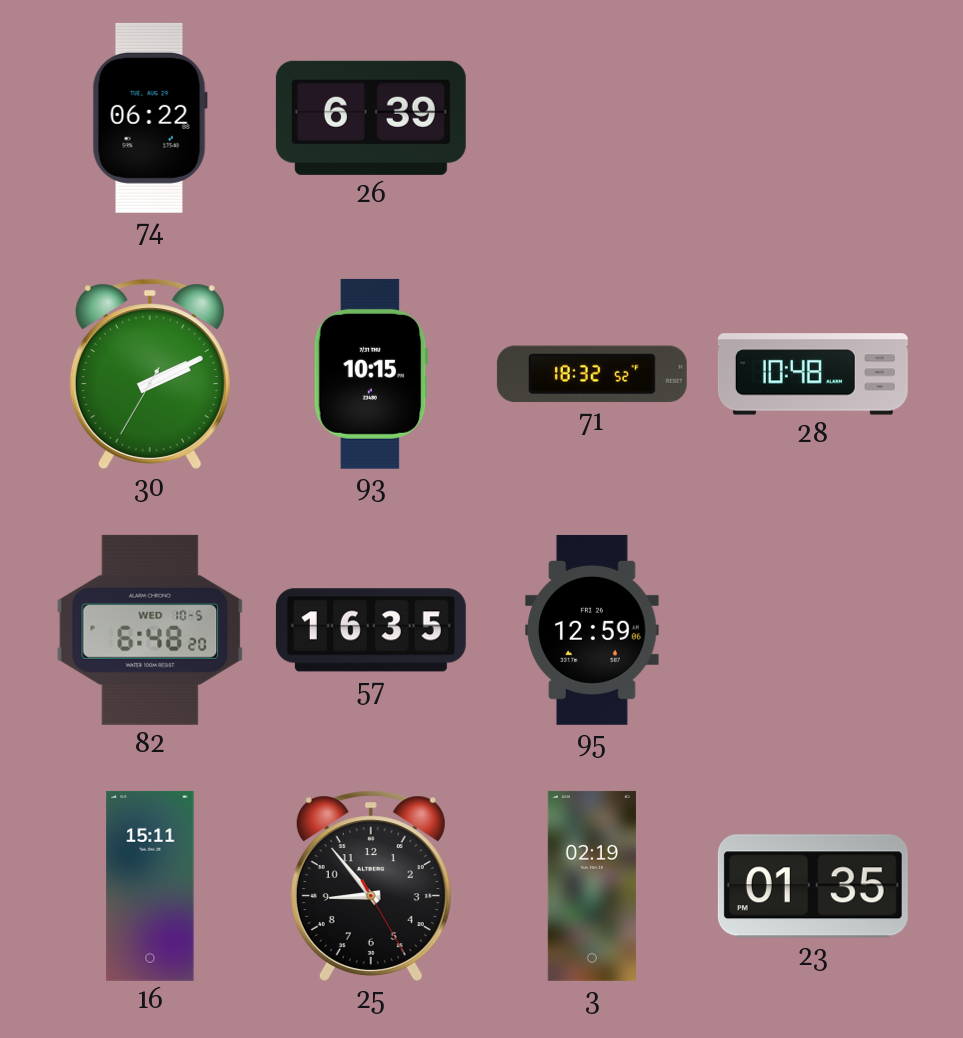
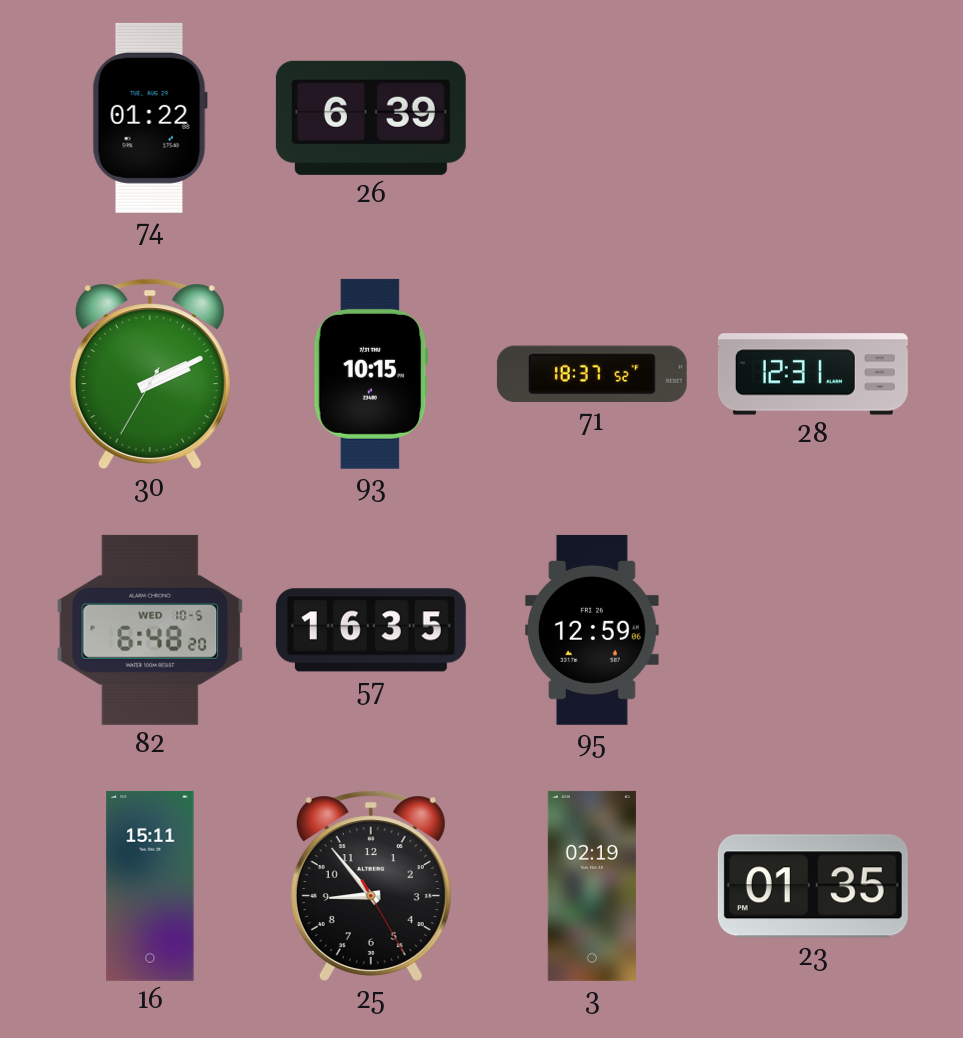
74: 06:22 -> 01:22
71: 18:32 -> 18:37
28: 10:48 -> 12:31
